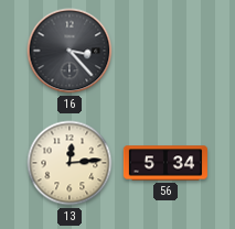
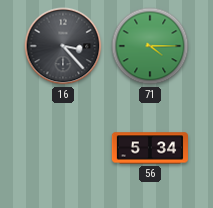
71: none -> 4:15
13: 12:14 -> none
